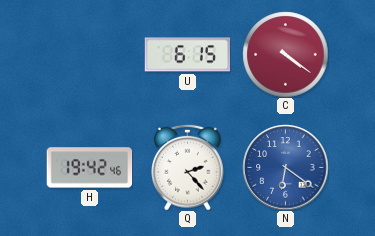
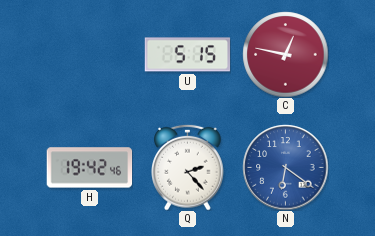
U: 6:15 -> 5:15
C: 4:21 -> 12:47
